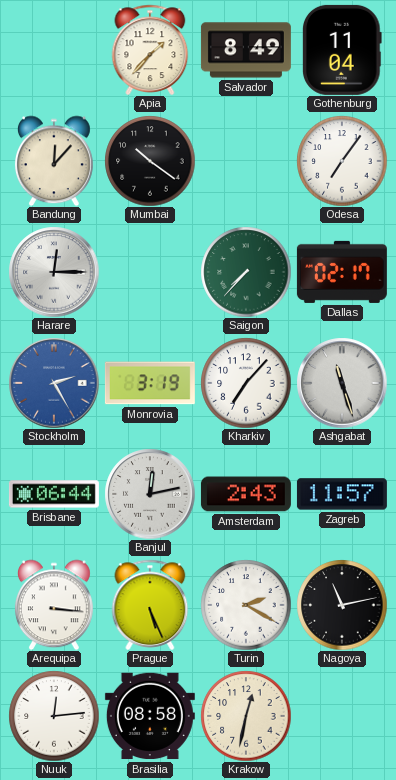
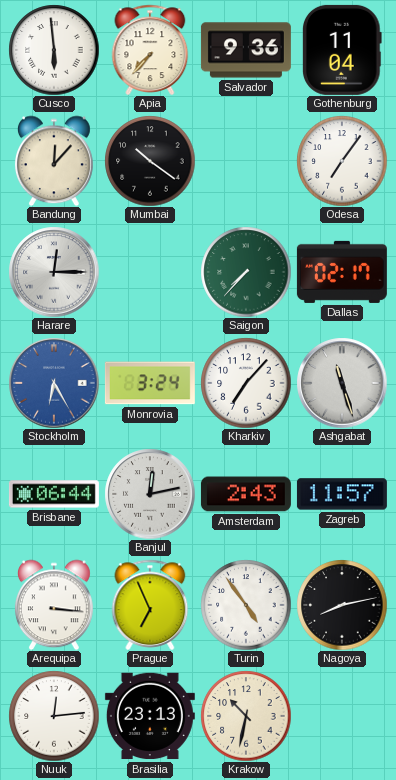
Cusco: none -> 5:59
Apia: 1:37 -> 7:37
Salvador: 8:49 -> 9:36
Stockholm: 2:25 -> 6:25
Monrovia: 3:19 -> 3:24
Prague: 5:26 -> 6:56
Turin: 2:20 -> 4:54
Nagoya: 11:13 -> 8:13
Brasilia: 08:58 -> 23:13
Krakow: 12:32 -> 10:32
